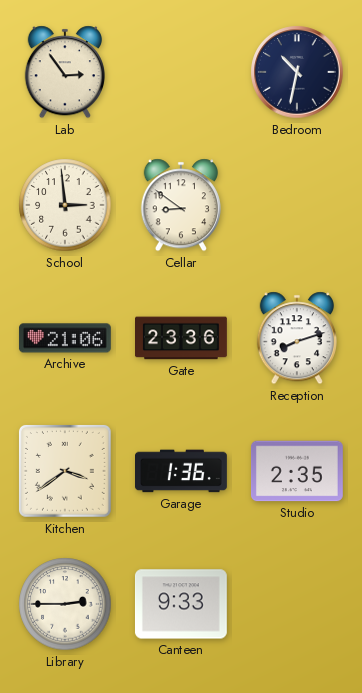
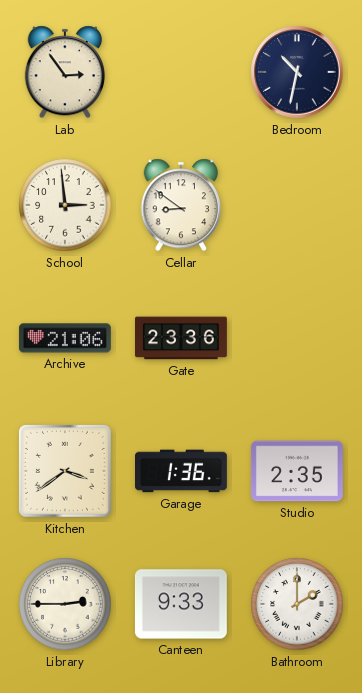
Reception: 8:12 -> none
Bathroom: none -> 2:00
